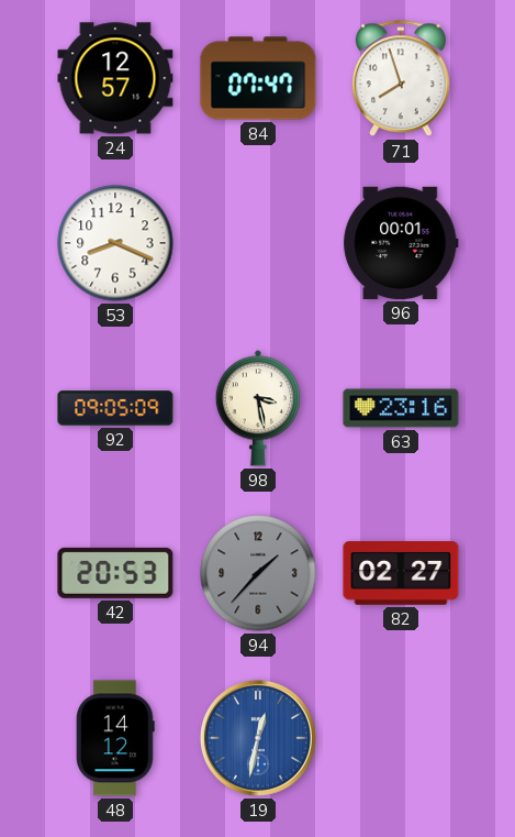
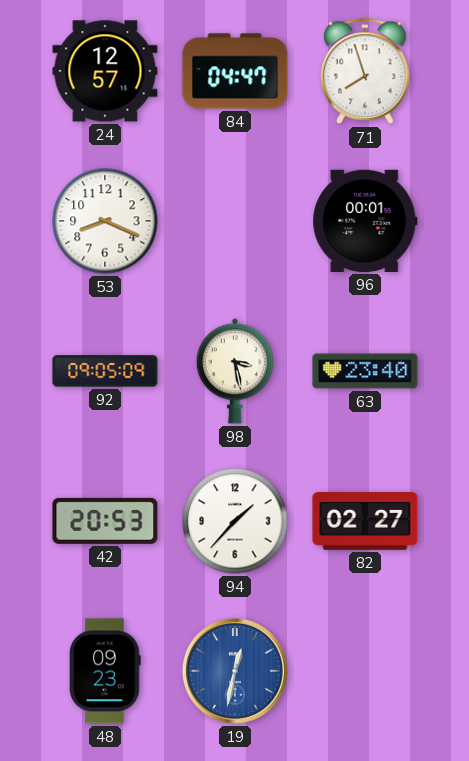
84: 07:47 -> 04:47
63: 23:16 -> 23:40
94 dial: grey -> white
48: 14:12 -> 09:23
